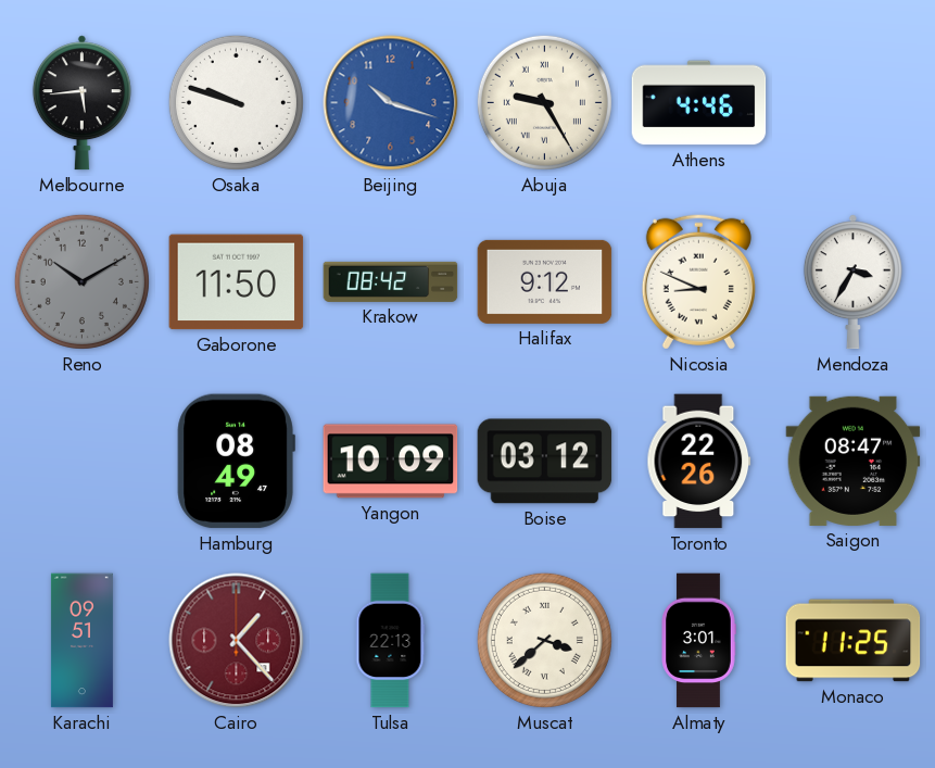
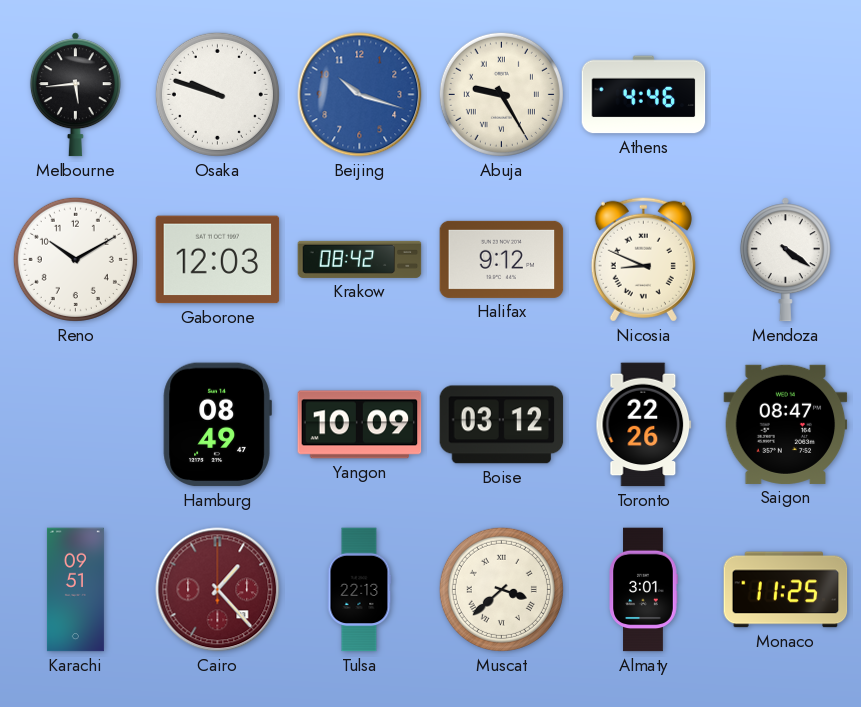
Reno dial: grey -> white
Gaborone: 11:50 -> 12:03
Mendoza: 3:35 -> 4:21
